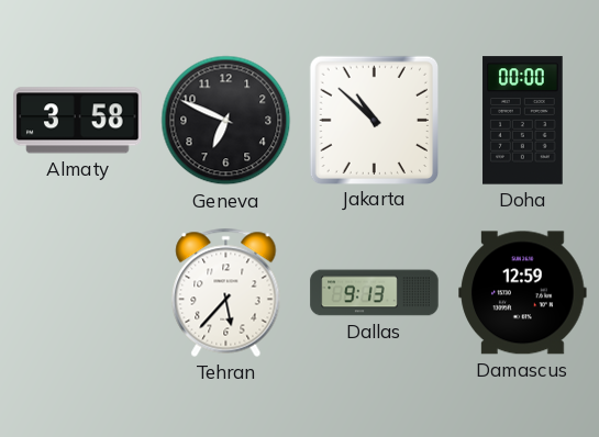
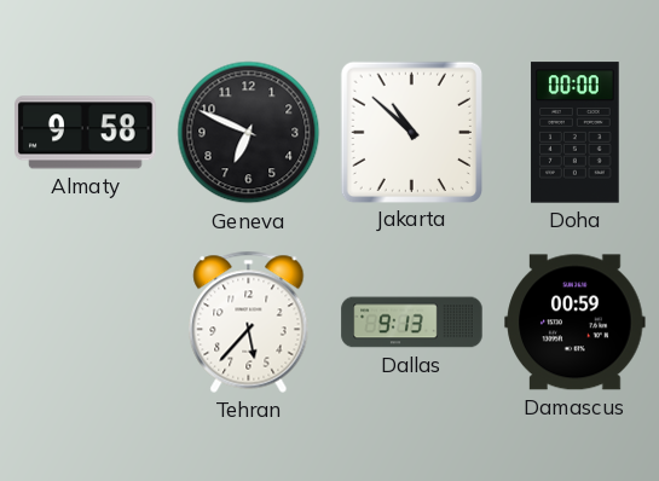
Almaty: 3:58 -> 9:58
Damascus: 12:59 -> 00:59
